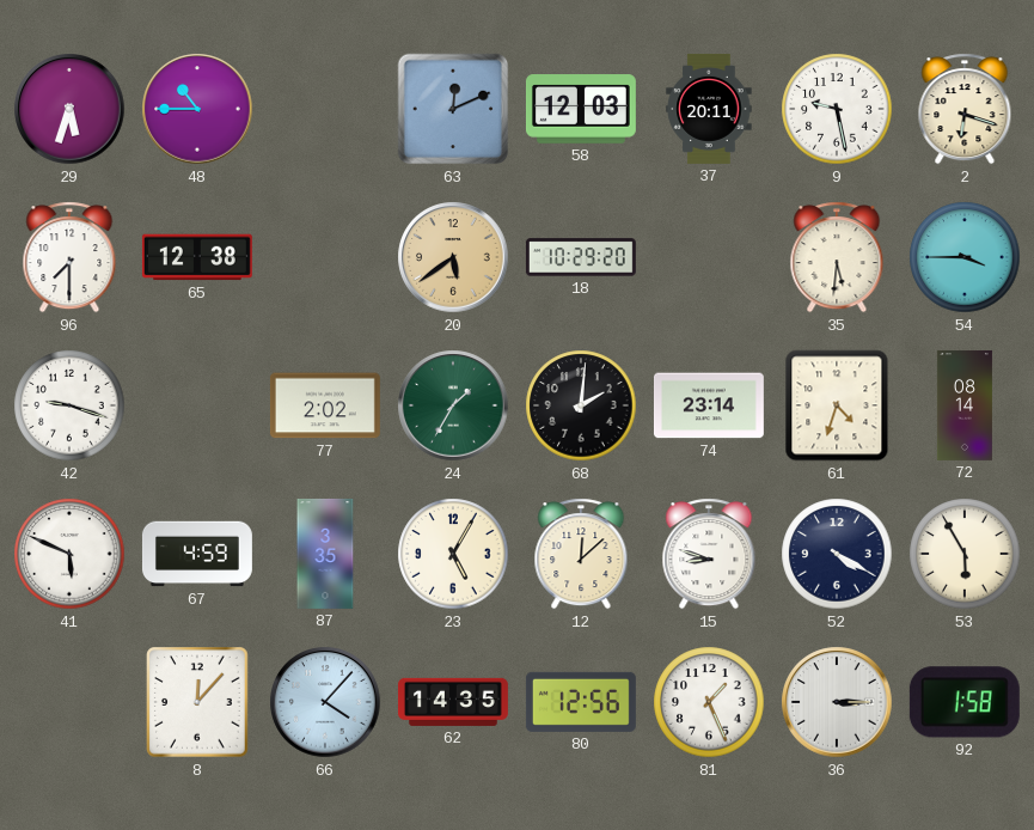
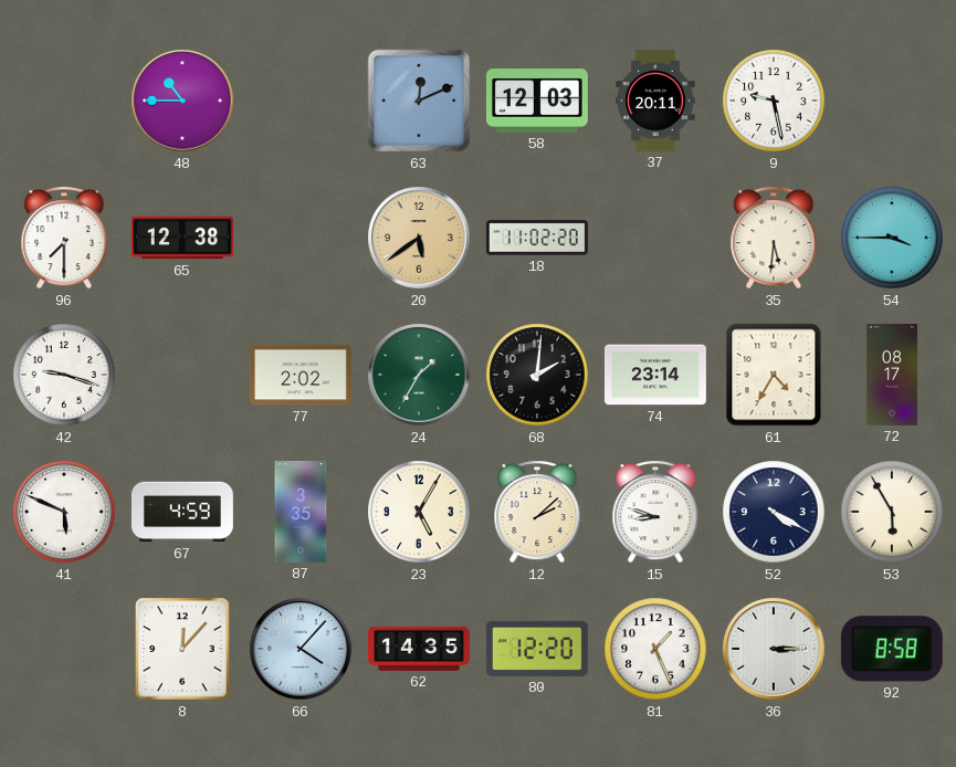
29: 5:33 -> none
2: 6:18 -> none
18: 10:29 -> 11:02
61: 4:33 -> 4:35
72: 08:14 -> 08:17
12: 12:08 -> 2:08
80: 12:56 -> 12:20
92: 1:58 -> 8:58
